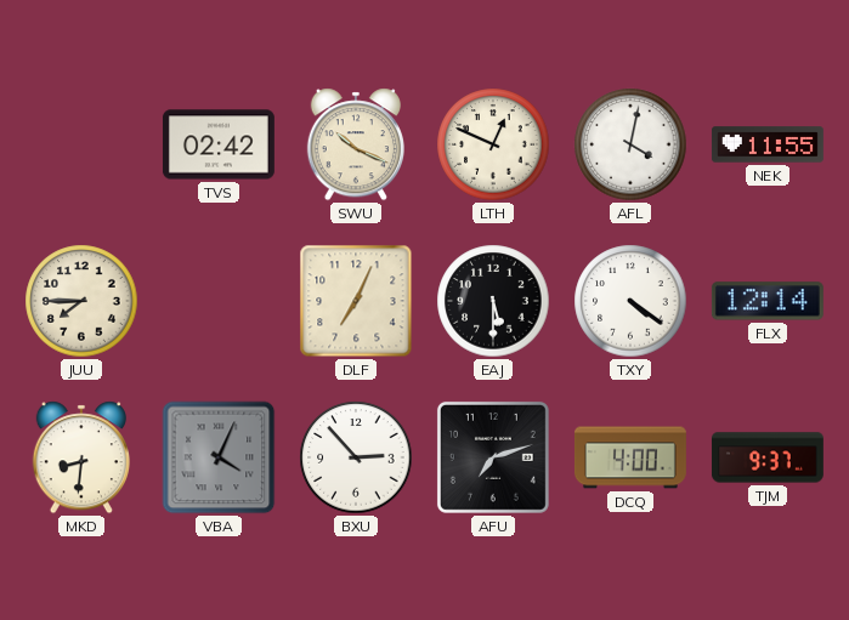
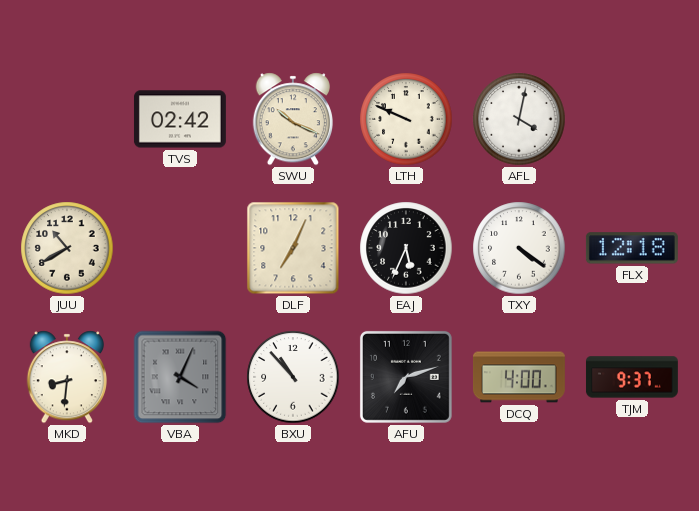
LTH: 12:49 -> 9:49
NEK: 11:55 -> none
JUU: 7:45 -> 10:40
EAJ: 5:30 -> 5:34
FLX: 12:14 -> 12:18
BXU: 2:53 -> 10:53
